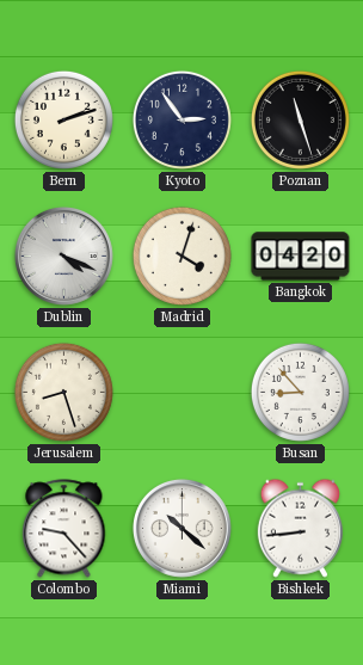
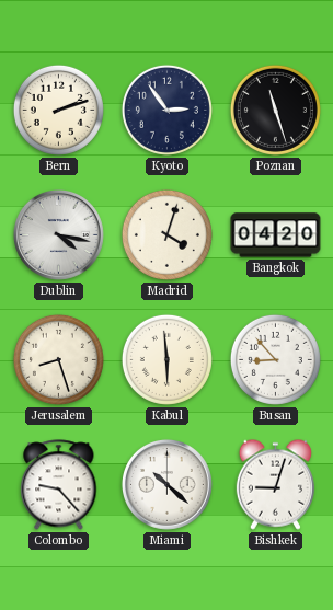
Dublin: 4:19 -> 4:17
Kabul: none -> 5:59
Bishkek: 8:44 -> 9:03
